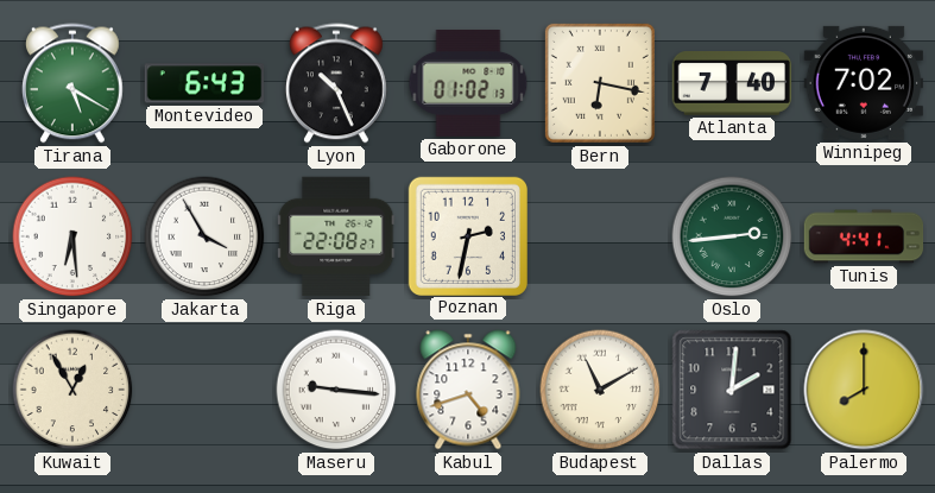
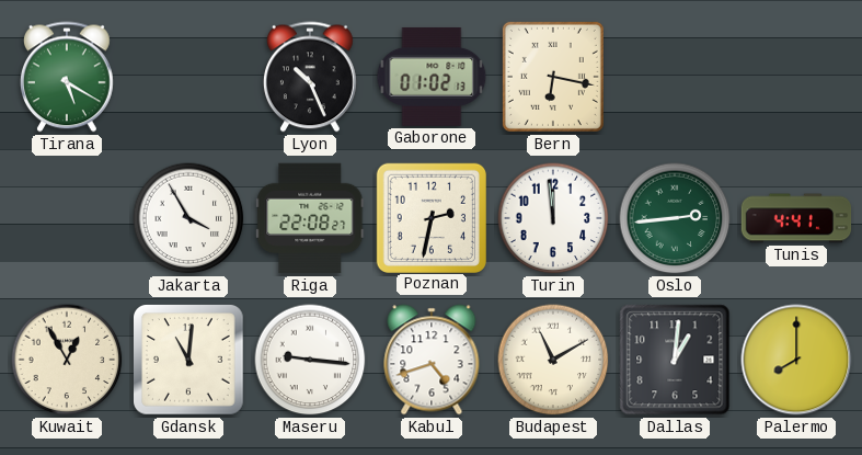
Montevideo: 6:43 -> none
Atlanta: 7:40 -> none
Winnipeg: 7:02 -> none
Singapore: 6:29 -> none
Turin: none -> 11:59
Gdansk: none -> 11:01
Dallas: 2:01 -> 1:01
